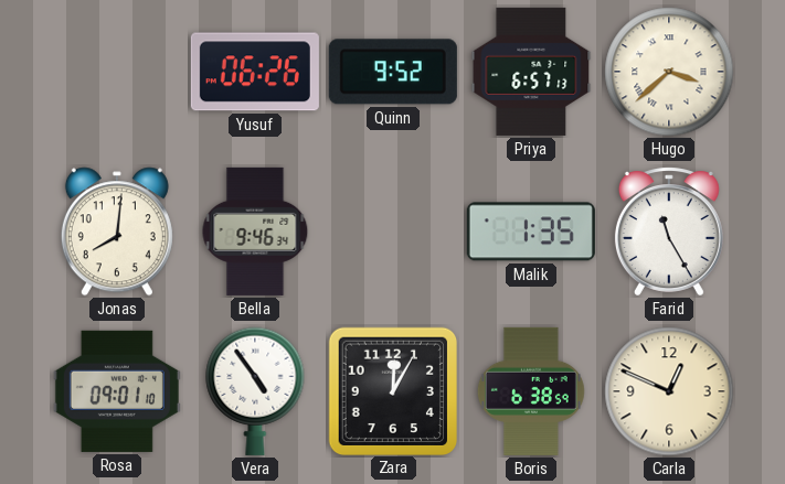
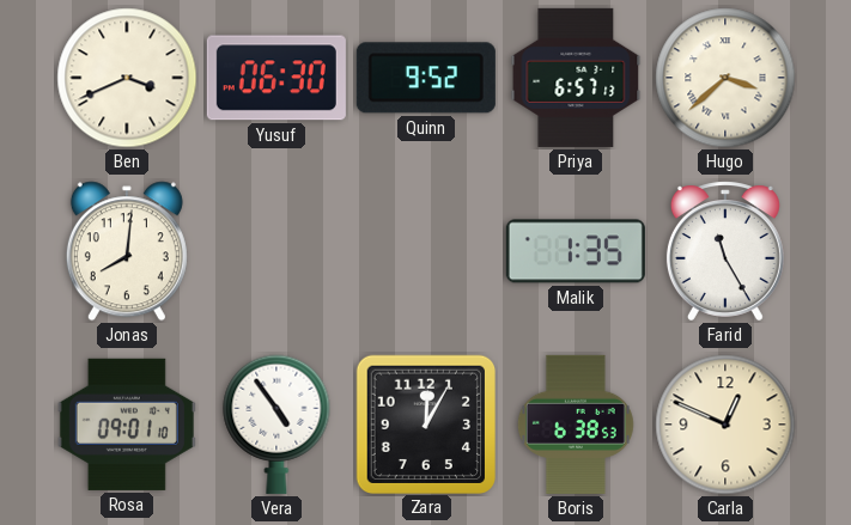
Ben: none -> 3:41
Yusuf: 06:26 -> 06:30
Bella: 9:46 -> none
Boris: 6:38:59 -> 6:38:53
